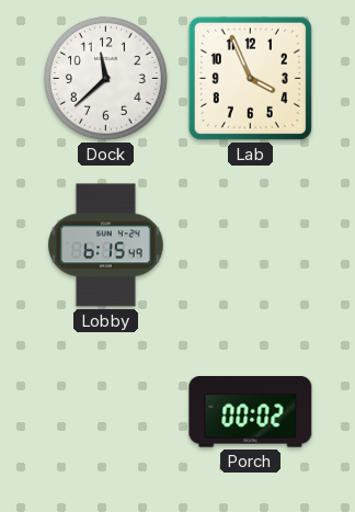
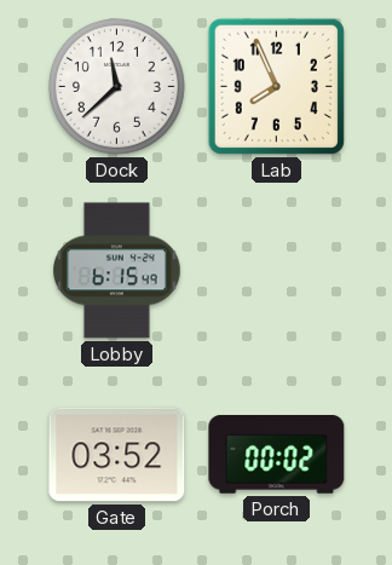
Lab: 3:56 -> 7:56
Gate: none -> 03:52
